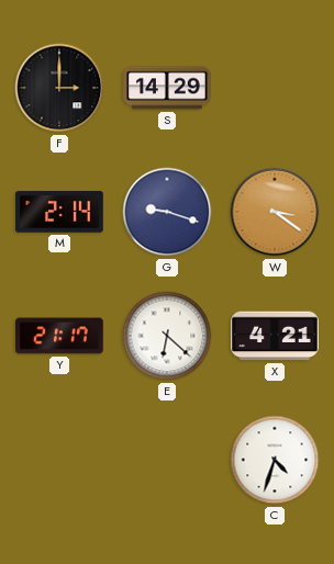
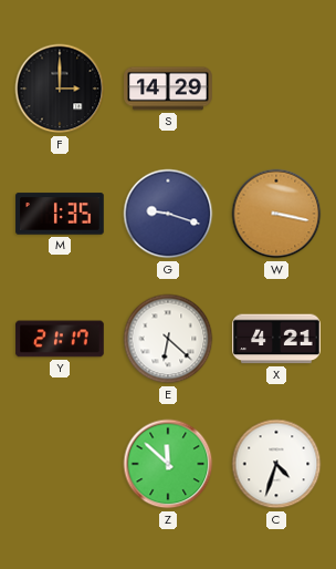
M: 2:14 -> 1:35
W: 3:21 -> 3:17
Z: none -> 11:52
